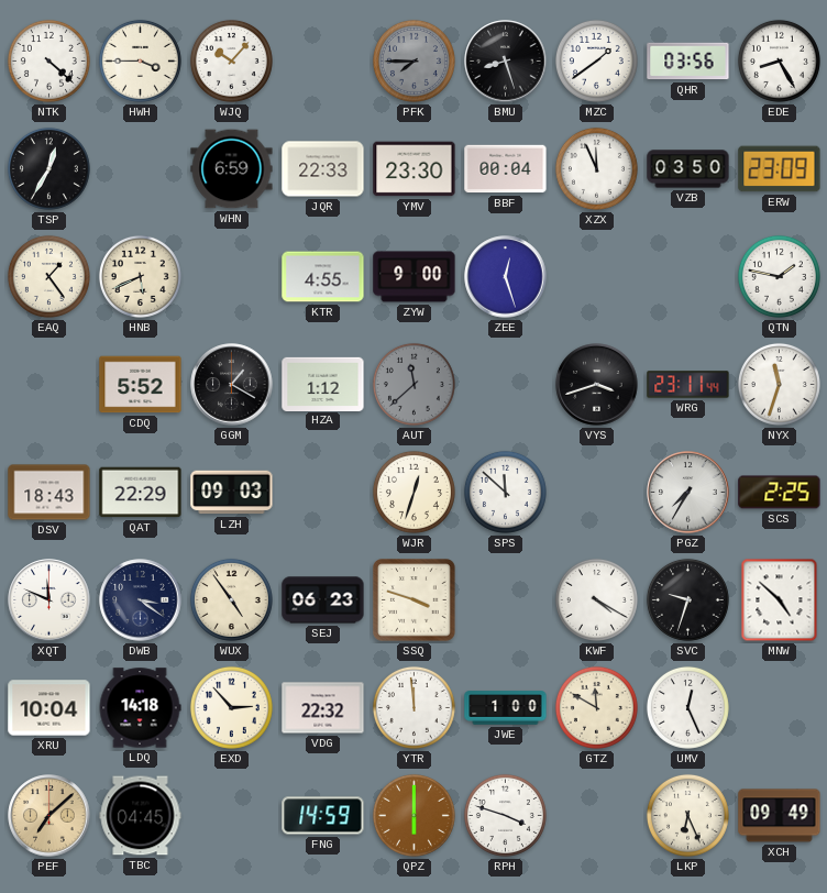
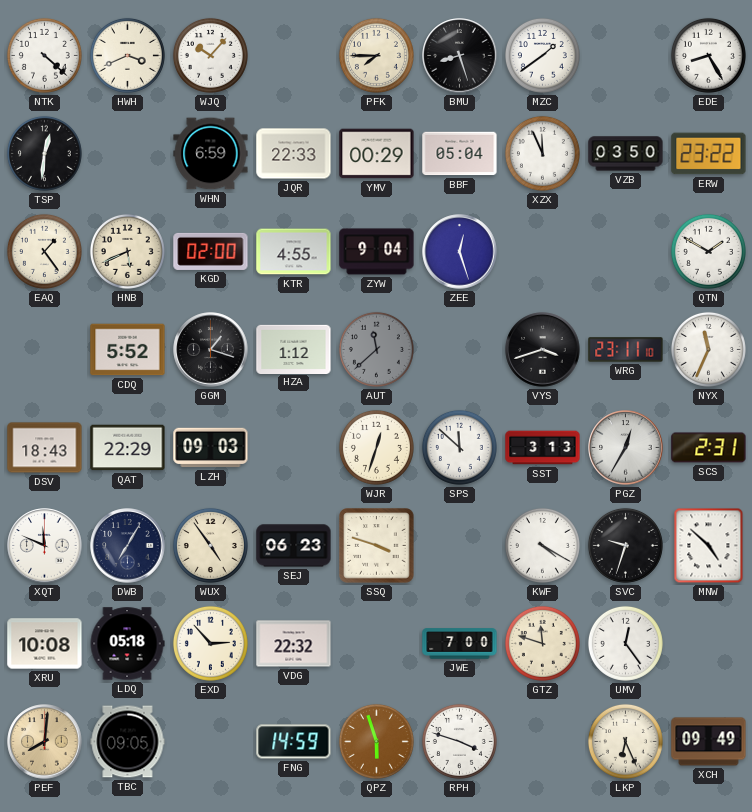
HWH: 3:45 -> 3:41
PFK dial: grey -> cream
QHR: 03:56 -> none
TSP: 12:35 -> 12:31
YMV: 23:30 -> 00:29
BBF: 00:04 -> 05:04
ERW: 23:09 -> 23:22
KGD: none -> 02:00
ZYW: 9:00 -> 9:04
QTN: 1:47 -> 1:50
GGM: 1:20 -> 1:18
WRG: 23:11:44 -> 23:11:10
NYX: 11:33 -> 11:34
SST: none -> 3:13
PGZ: 7:35 -> 12:35
SCS: 2:25 -> 2:31
DWB: 3:21 -> 7:05
XRU: 10:04 -> 10:08
LDQ: 14:18 -> 05:18
YTR: 11:59 -> none
JWE: 1:00 -> 7:00
GTZ: 11:50 -> 11:48
UMV: 12:26 -> 12:24
PEF: 7:08 -> 8:01
TBC: 04:45 -> 09:05
QPZ: 6:00 -> 5:57
